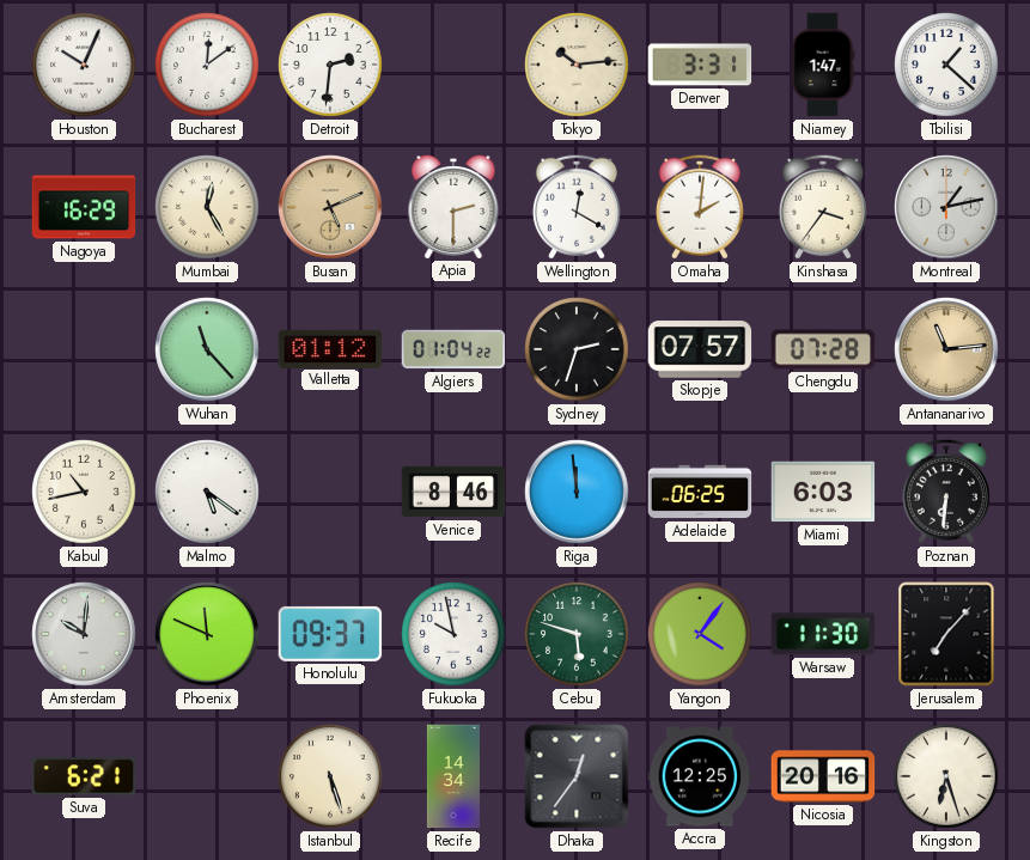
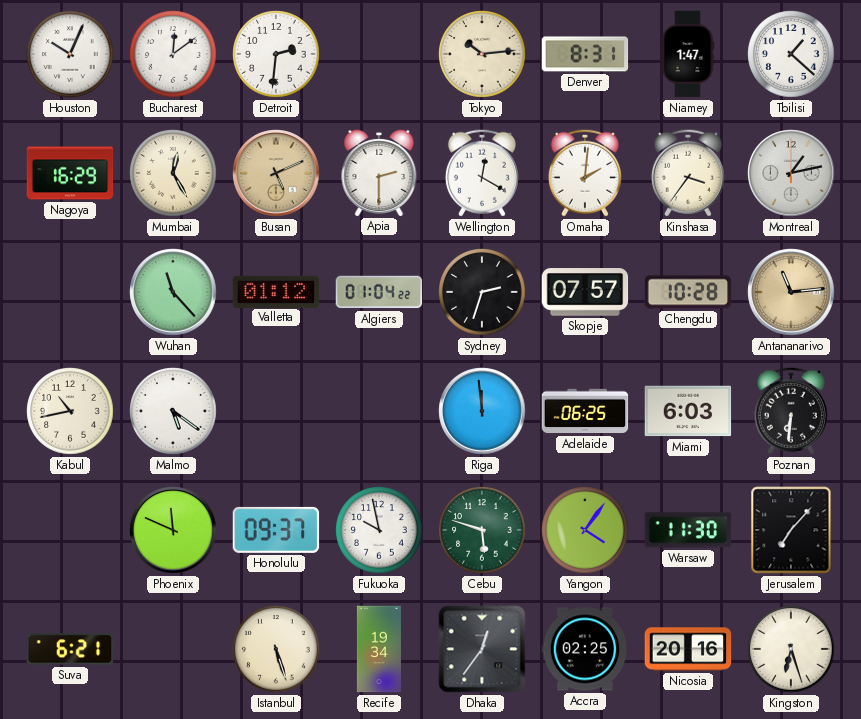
Denver: 3:31 -> 8:31
Chengdu: 07:28 -> 10:28
Venice: 8:46 -> none
Amsterdam: 10:01 -> none
Recife: 14:34 -> 19:34
Accra: 12:25 -> 02:25
